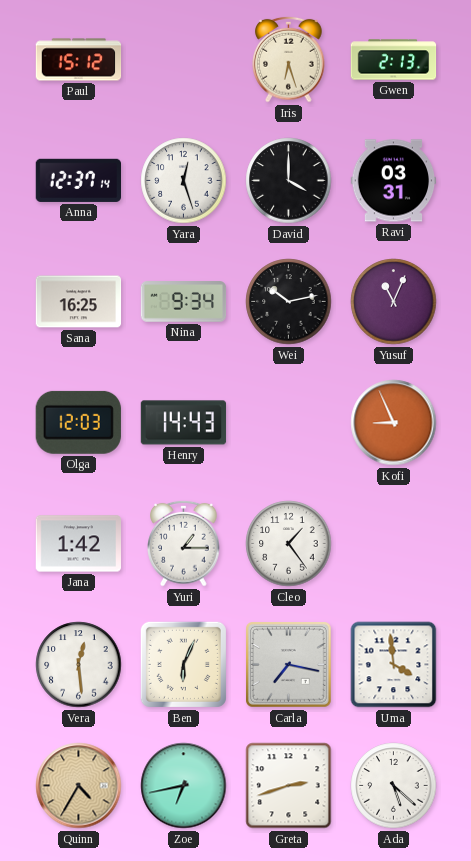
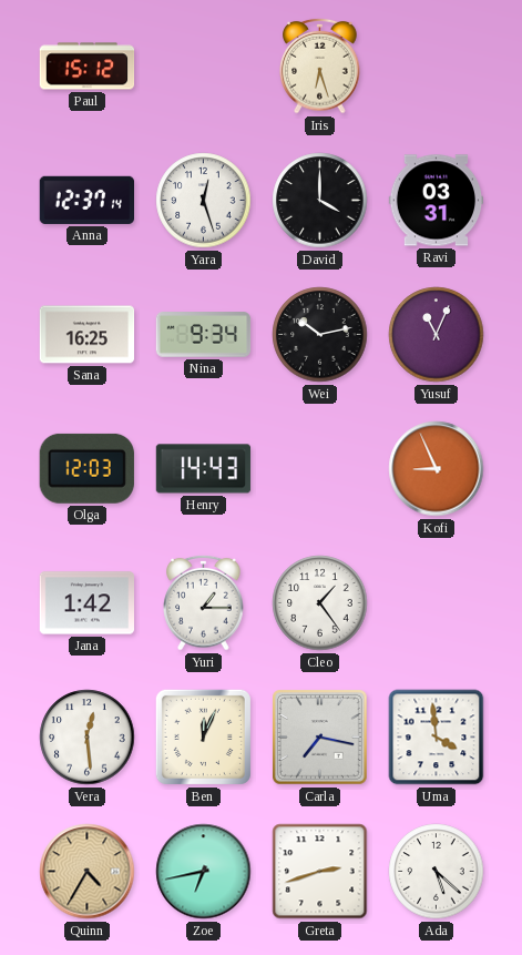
Gwen: 2:13 -> none
Ben: 6:04 -> 12:04
